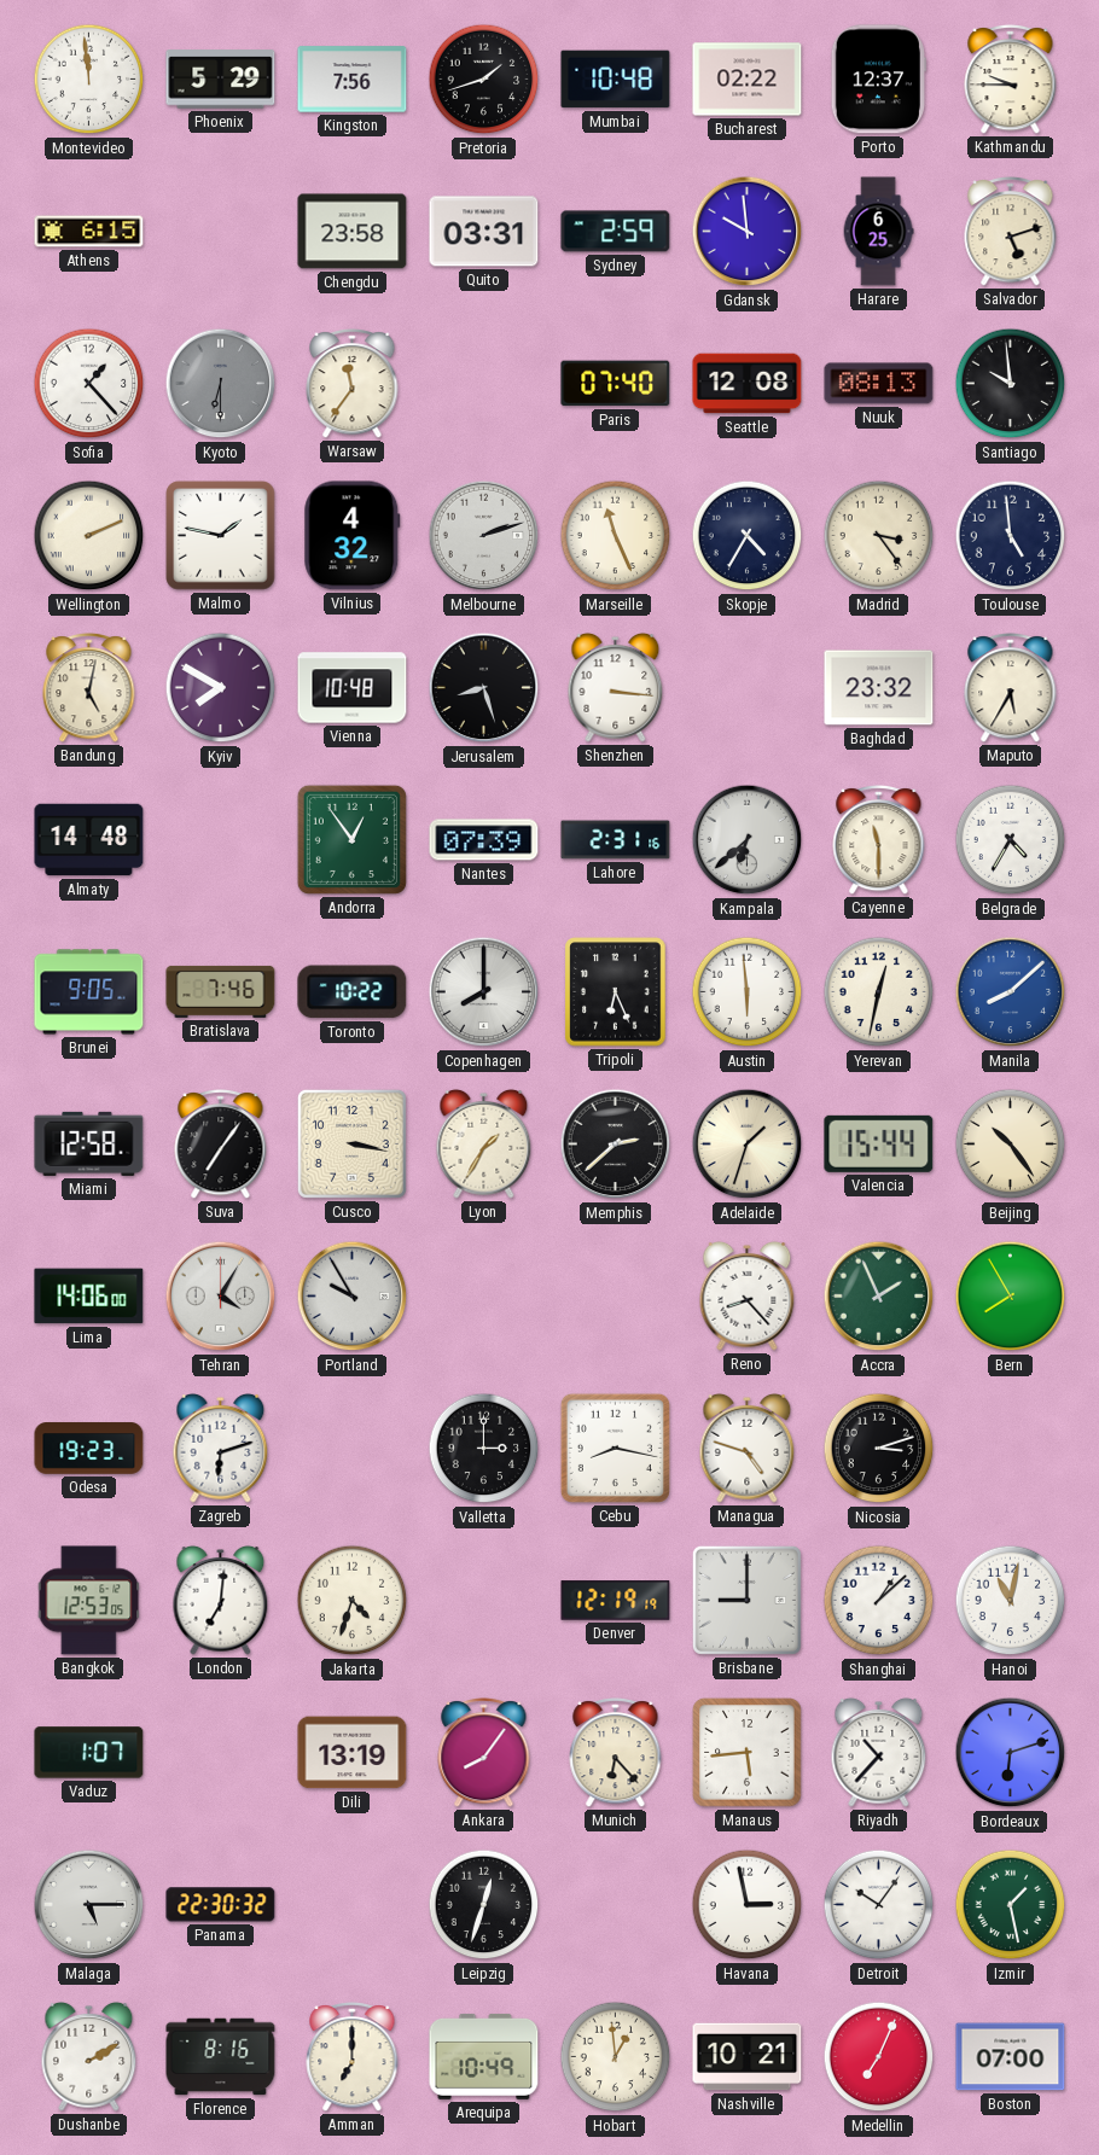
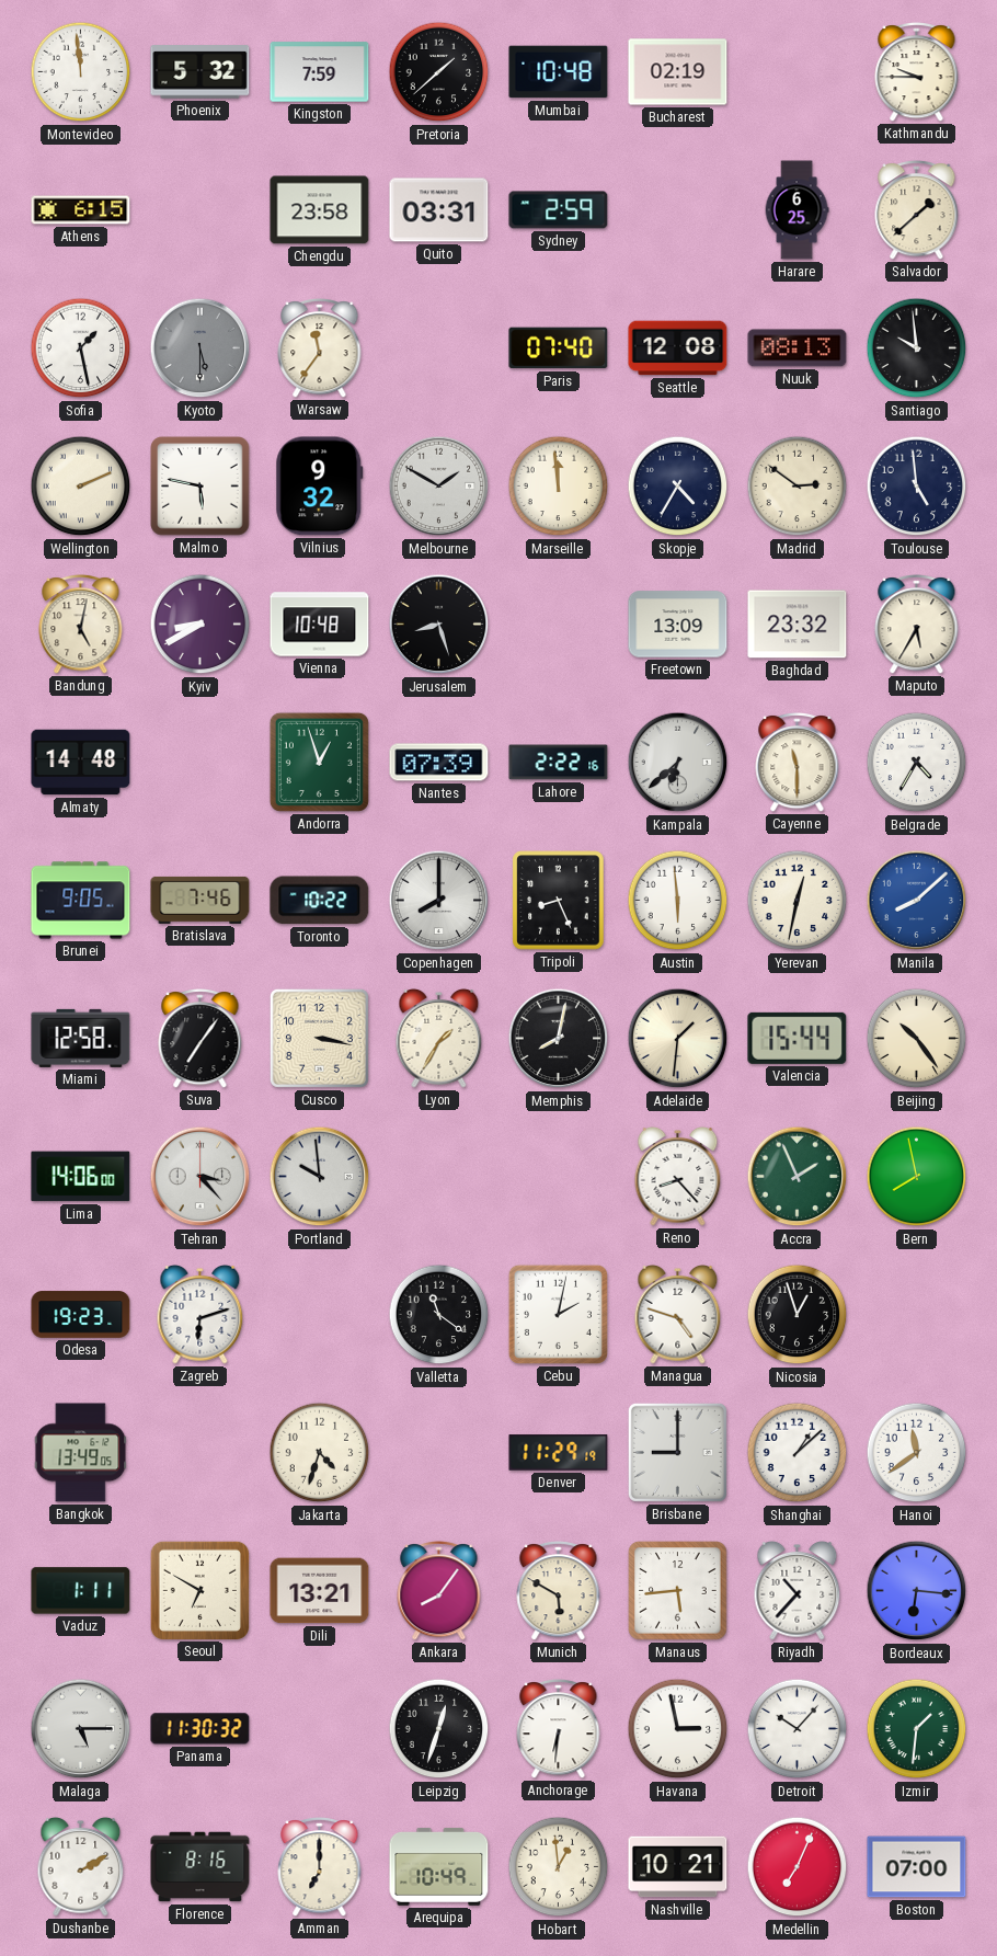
Phoenix: 5:29 -> 5:32
Kingston: 7:56 -> 7:59
Pretoria: 1:42 -> 1:38
Bucharest: 02:22 -> 02:19
Porto: 12:37 -> none
Gdansk: 9:59 -> none
Salvador: 5:12 -> 1:38
Sofia: 1:23 -> 1:28
Kyoto: 6:30 -> 5:30
Malmo: 1:47 -> 5:47
Vilnius: 4:32 -> 9:32
Melbourne: 2:12 -> 1:50
Marseille: 11:26 -> 11:59
Madrid: 3:24 -> 2:51
Kyiv: 7:50 -> 8:40
Shenzhen: 3:16 -> none
Freetown: none -> 13:09
Andorra: 12:54 -> 12:57
Lahore: 2:31 -> 2:22
Tripoli: 6:26 -> 8:26
Memphis: 2:38 -> 8:02
Adelaide: 1:33 -> 1:31
Tehran: 4:05 -> 3:23
Portland: 9:55 -> 9:59
Bern: 7:55 -> 7:58
Valletta: 3:00 -> 11:21
Cebu: 8:17 -> 2:02
Nicosia: 3:12 -> 12:57
Bangkok: 12:53 -> 13:49
London: 7:01 -> none
Denver: 12:19 -> 11:29
Hanoi: 11:02 -> 11:39
Vaduz: 1:07 -> 1:11
Seoul: none -> 6:50
Dili: 13:19 -> 13:21
Munich: 6:23 -> 5:50
Bordeaux: 6:12 -> 6:16
Panama: 22:30 -> 11:30
Anchorage: none -> 6:31
Detroit: 10:06 -> 10:07
Izmir: 1:28 -> 1:31
